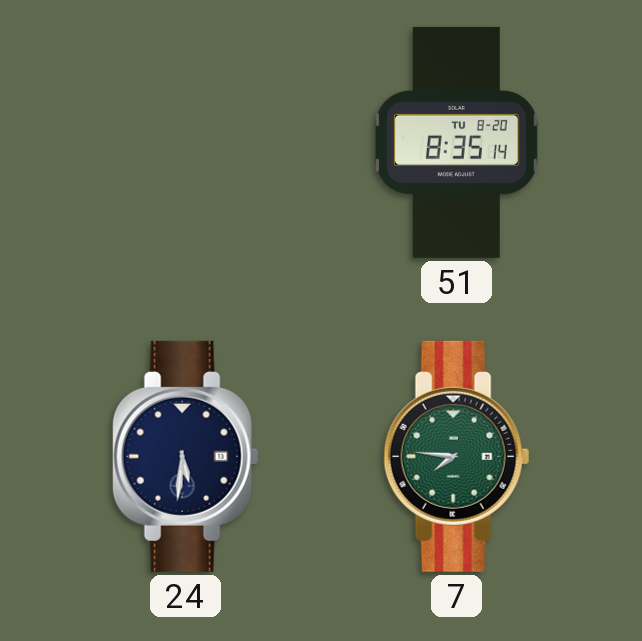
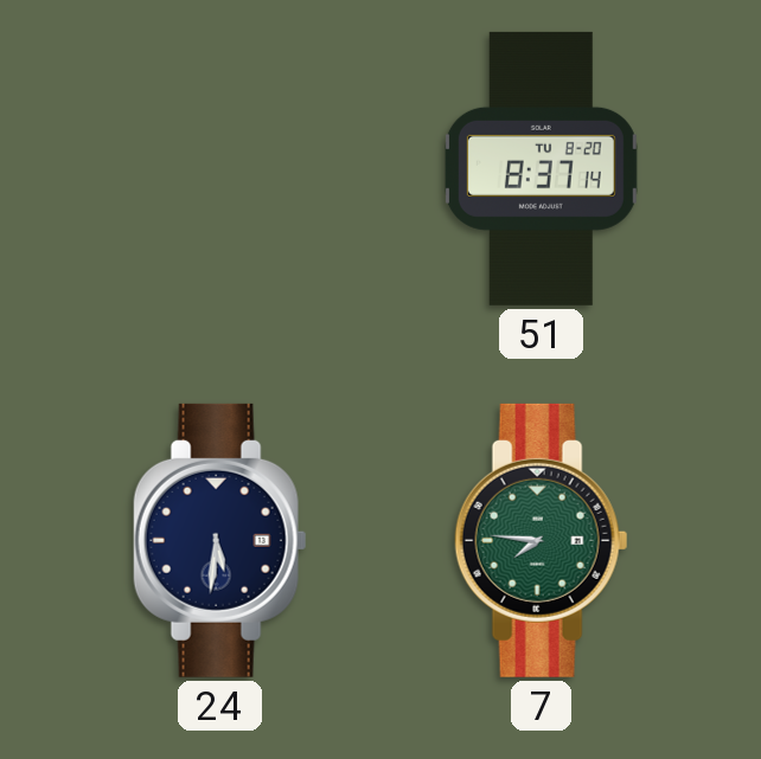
51: 8:35 -> 8:37
